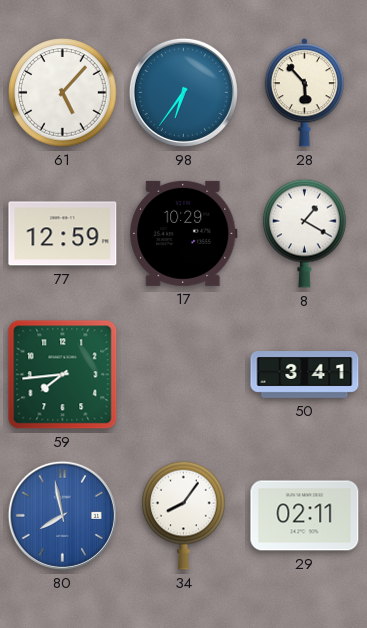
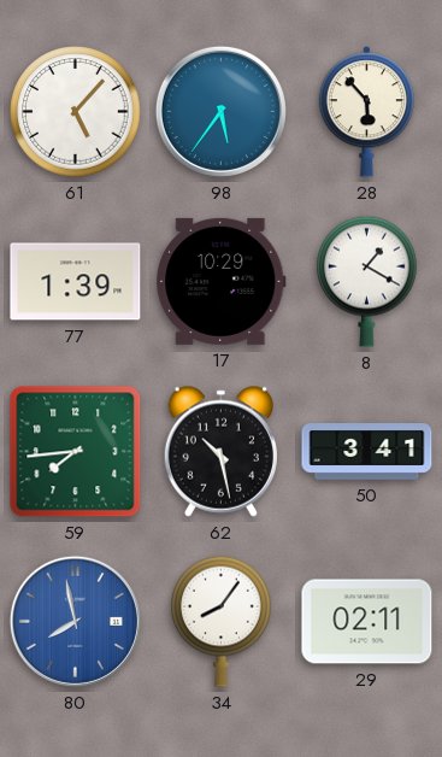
98: 6:36 -> 5:36
77: 12:59 -> 1:39
62: none -> 10:28
